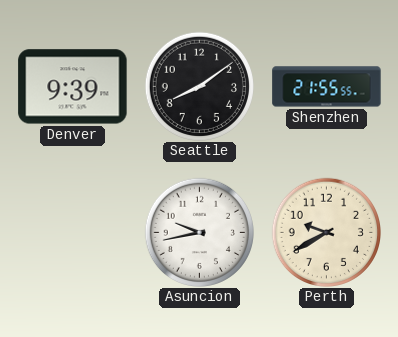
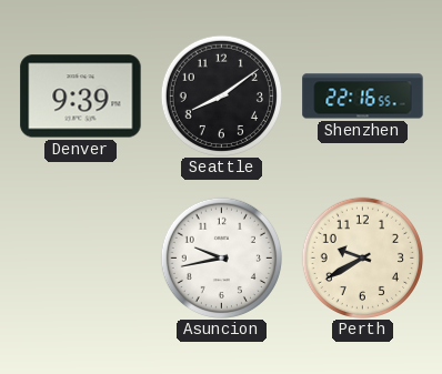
Shenzhen: 21:55 -> 22:16
